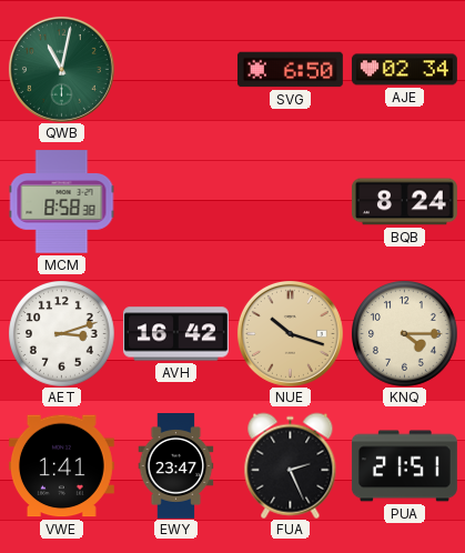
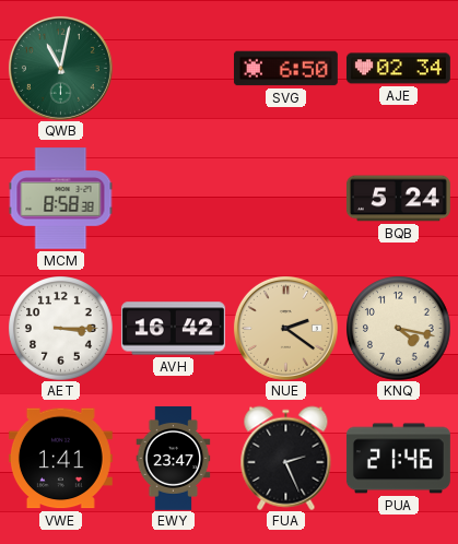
BQB: 8:24 -> 5:24
AET: 3:12 -> 3:15
NUE: 10:18 -> 2:21
KNQ: 4:15 -> 4:17
PUA: 21:51 -> 21:46
